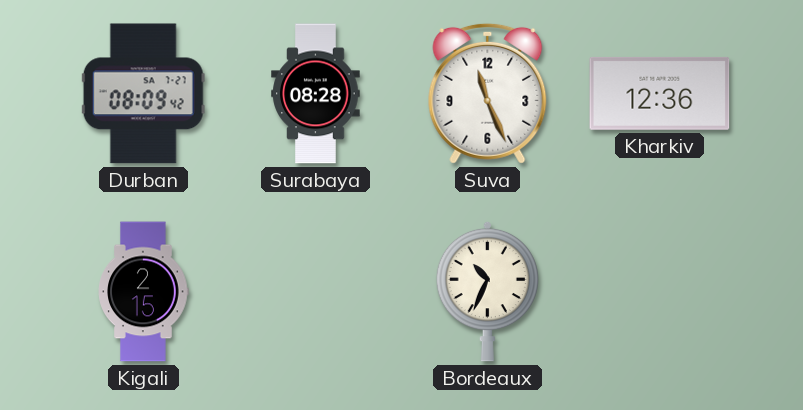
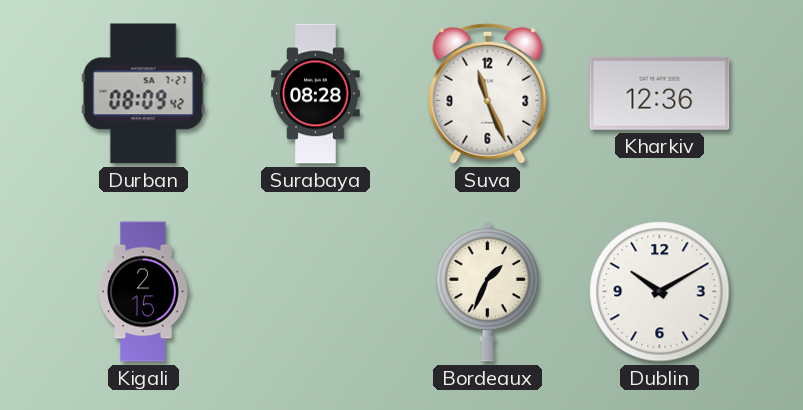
Bordeaux: 10:34 -> 1:34
Dublin: none -> 10:10
